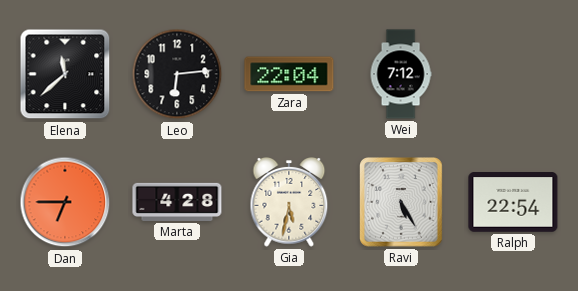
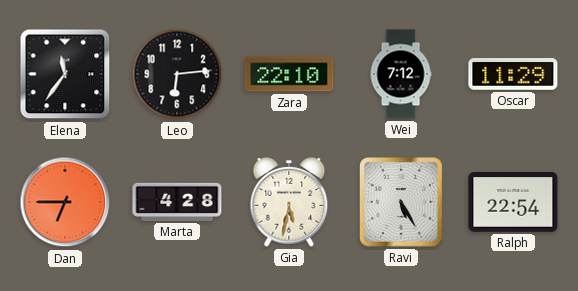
Elena: 11:38 -> 11:36
Zara: 22:04 -> 22:10
Oscar: none -> 11:29
